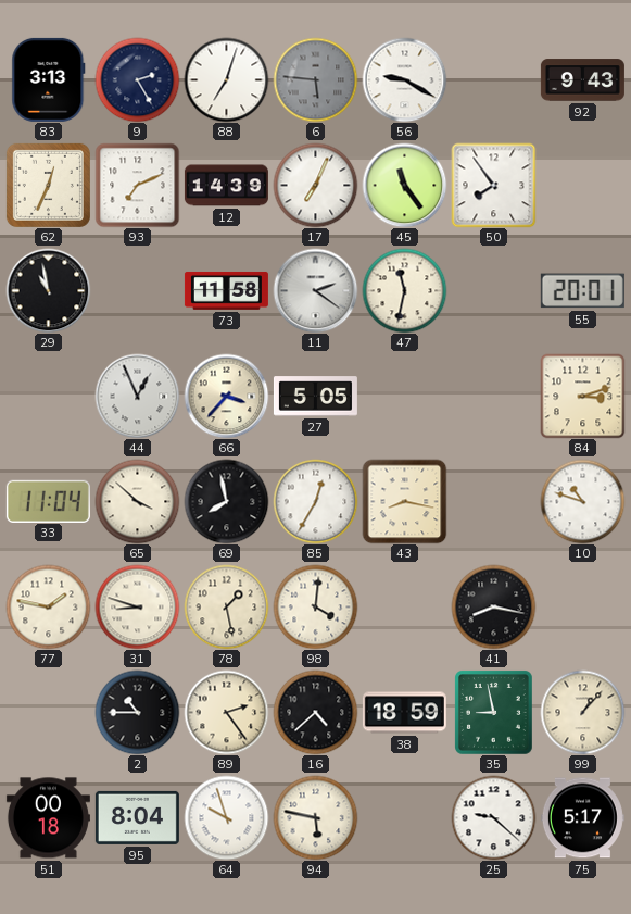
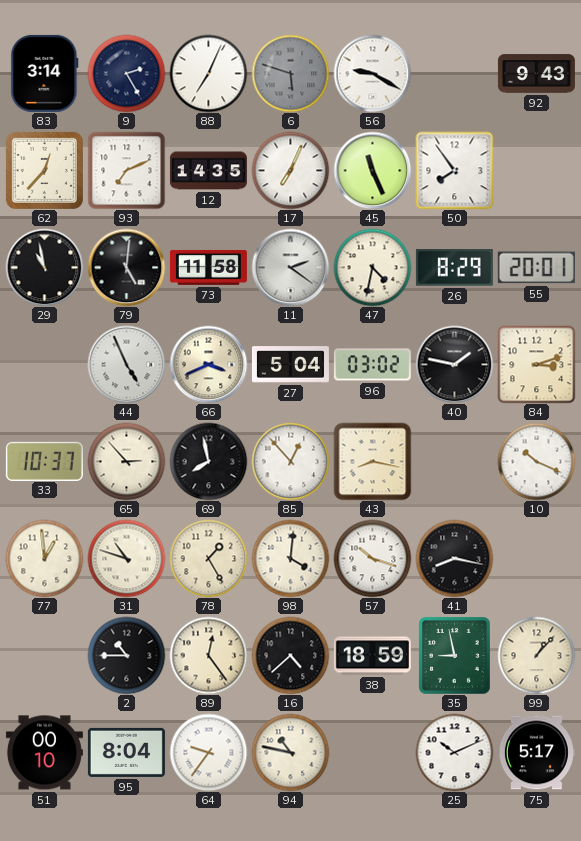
83: 3:13 -> 3:14
88: 7:03 -> 7:04
6: 5:46 -> 5:48
62: 12:34 -> 12:37
12: 14:39 -> 14:35
45: 11:24 -> 11:26
79: none -> 5:01
47: 11:32 -> 4:32
26: none -> 8:29
44: 12:56 -> 4:56
66: 3:37 -> 3:41
27: 5:05 -> 5:04
96: none -> 03:02
40: none -> 1:47
33: 11:04 -> 10:37
65: 3:52 -> 2:53
85: 12:35 -> 12:53
10: 10:48 -> 10:19
77: 1:47 -> 12:59
31: 8:48 -> 10:48
78: 1:28 -> 1:25
57: none -> 10:18
89: 2:24 -> 12:24
51: 00:18 -> 00:10
64: 9:57 -> 9:36
94: 5:47 -> 10:47
25: 9:22 -> 10:11
